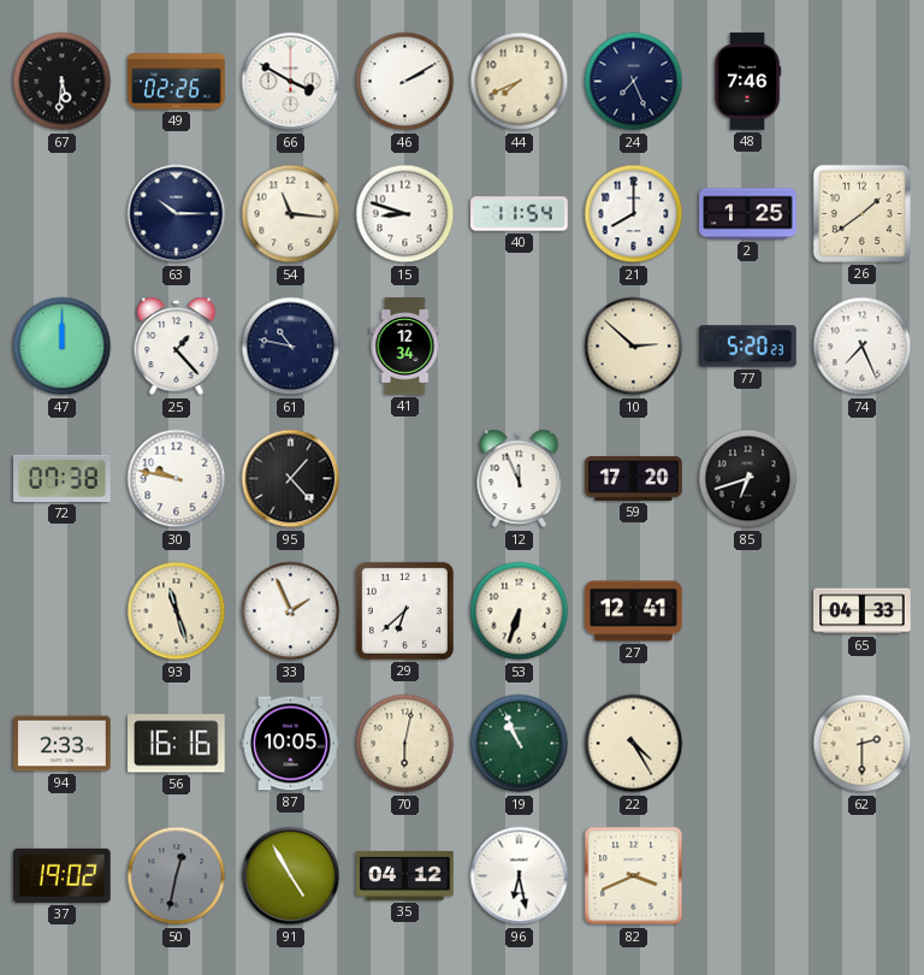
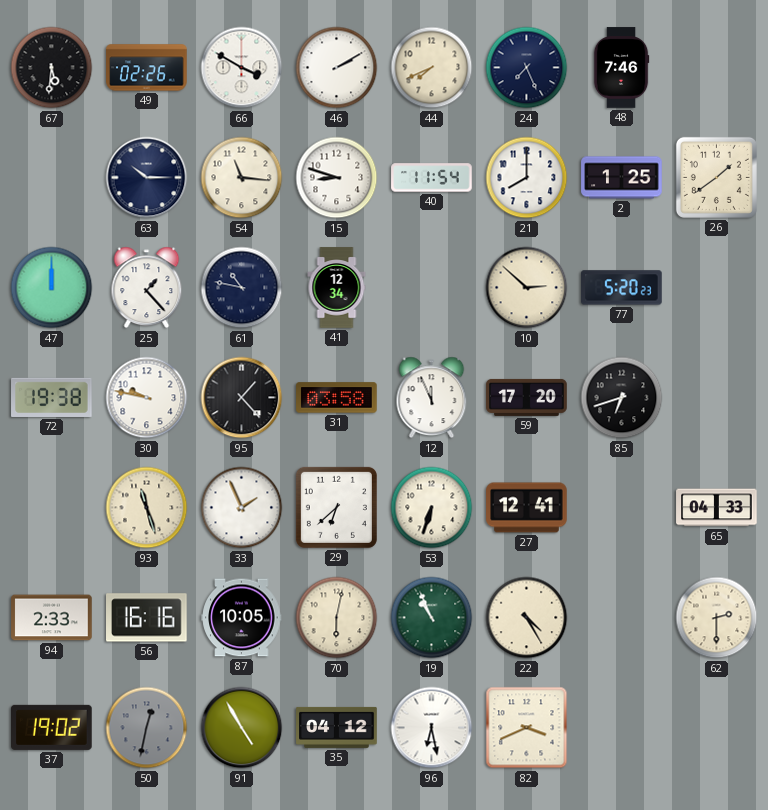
74: 7:26 -> none
72: 07:38 -> 19:38
31: none -> 03:58
